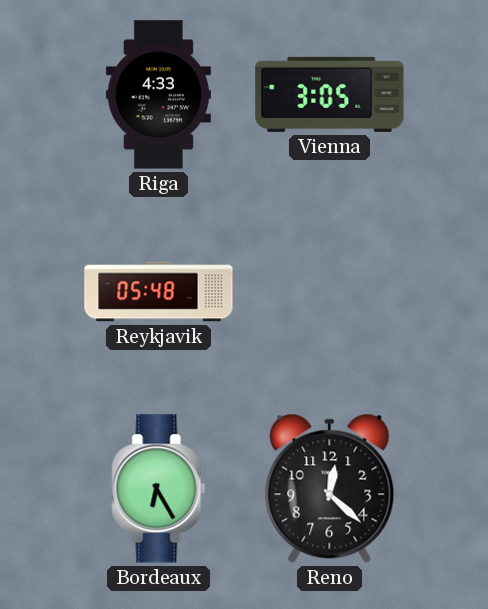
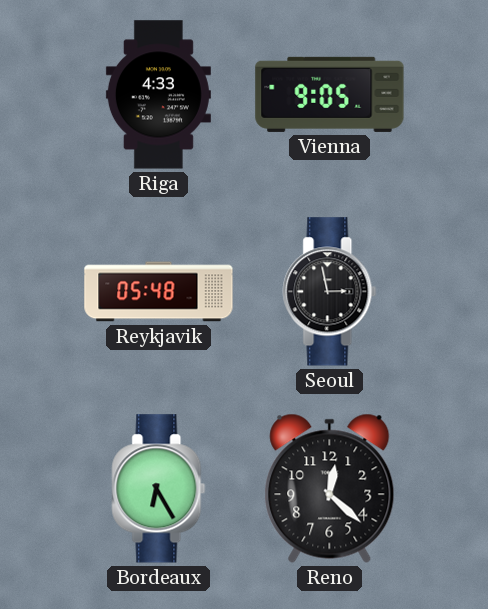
Vienna: 3:05 -> 9:05
Seoul: none -> 2:58
